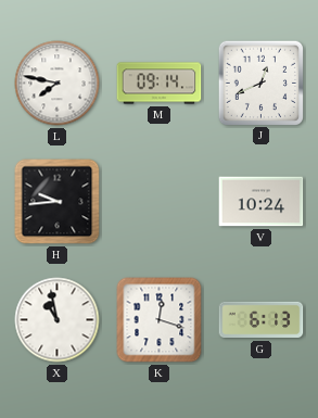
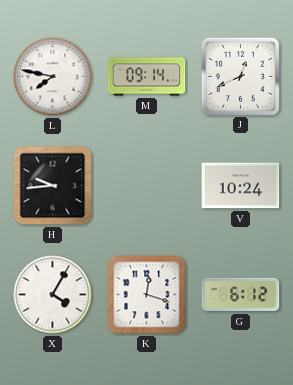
X: 10:58 -> 4:05
G: 6:13 -> 6:12
